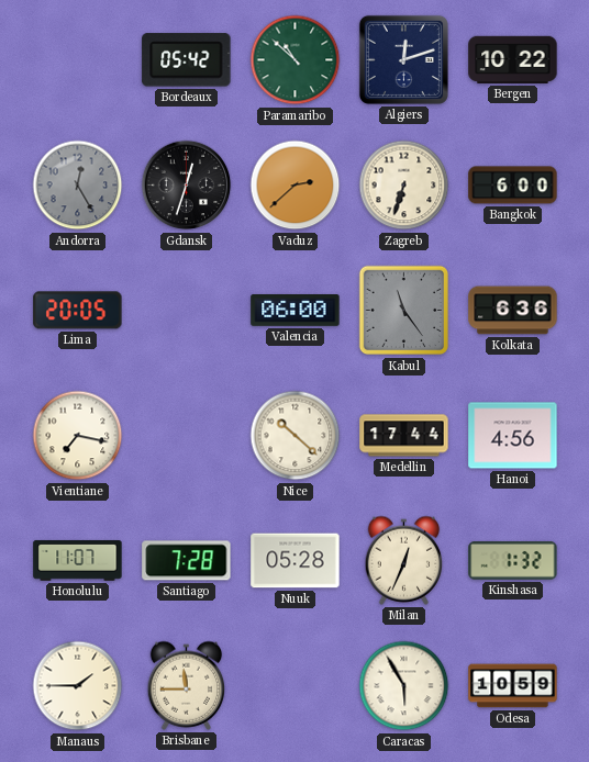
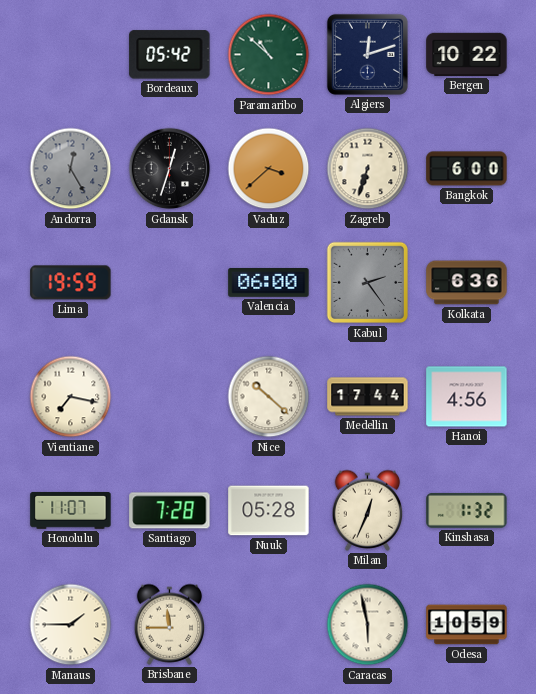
Vaduz: 2:38 -> 3:38
Lima: 20:05 -> 19:59
Kabul: 11:24 -> 2:24
Caracas: 5:55 -> 5:58
